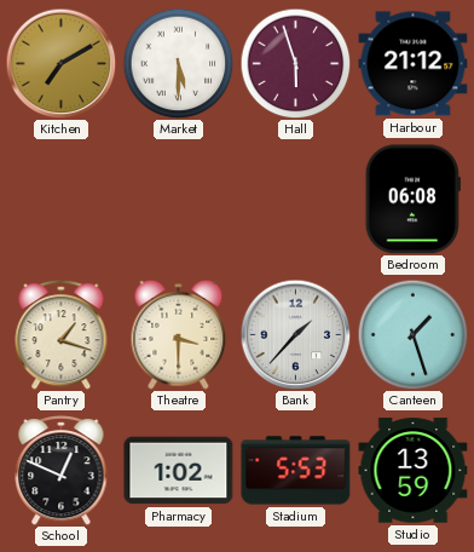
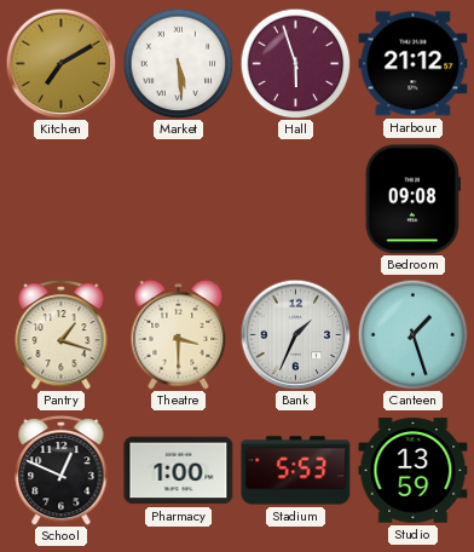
Market: 5:30 -> 5:29
Bedroom: 06:08 -> 09:08
Bank: 1:37 -> 1:34
Pharmacy: 1:02 -> 1:00
